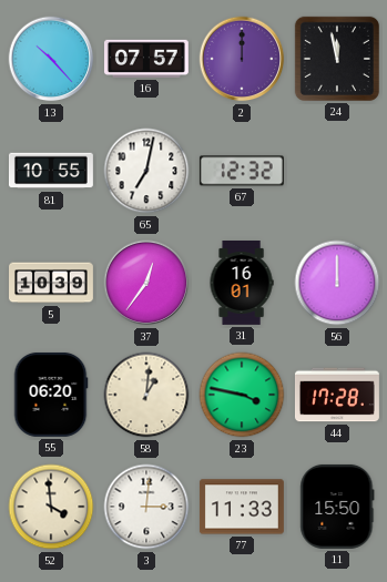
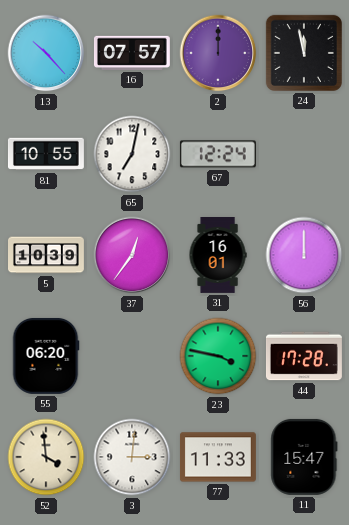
67: 12:32 -> 12:24
58: 1:01 -> none
11: 15:50 -> 15:47
